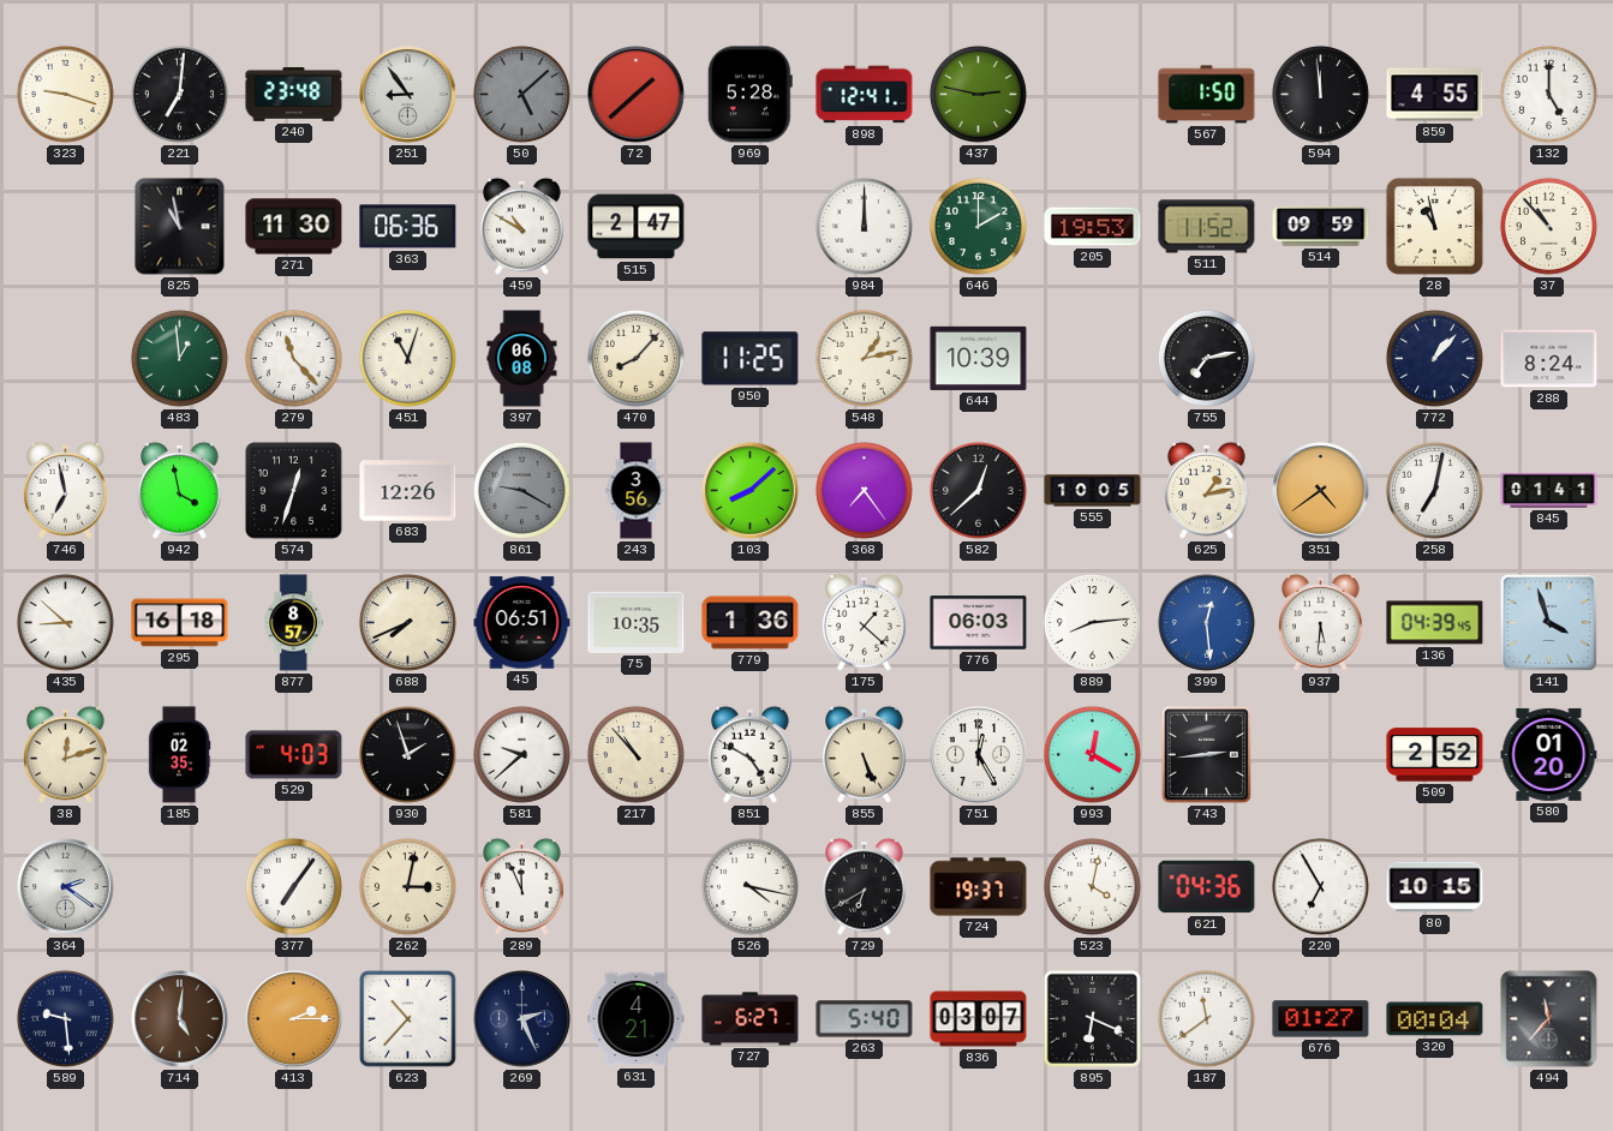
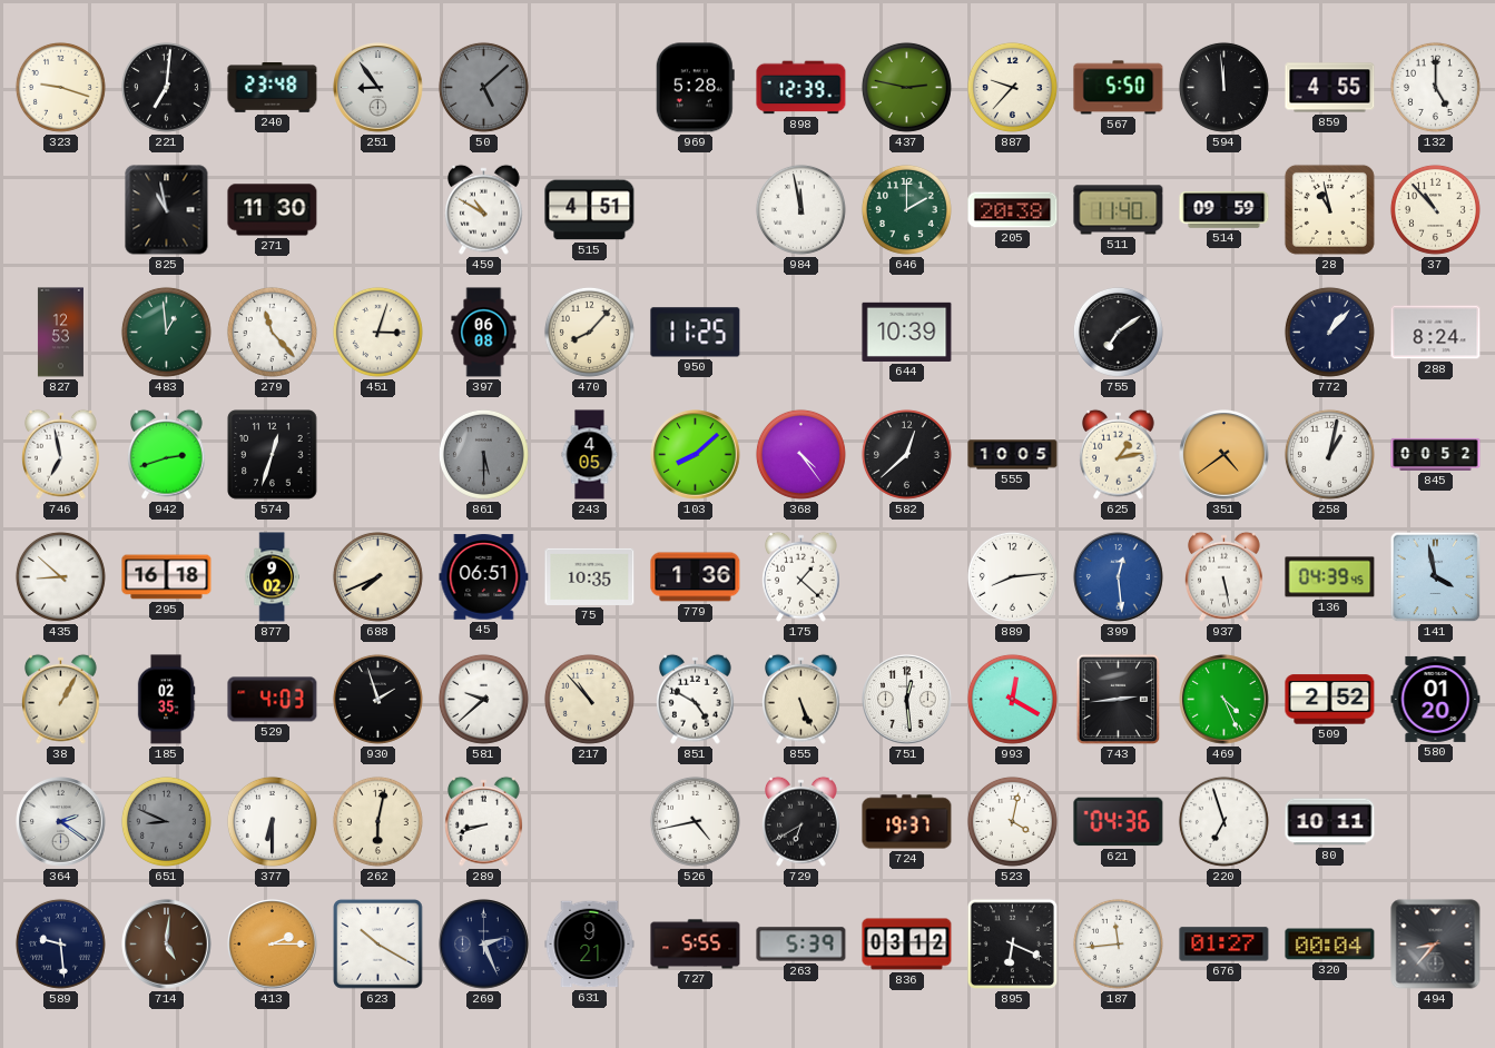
72: 1:38 -> none
898: 12:41 -> 12:39
887: none -> 9:37
567: 1:50 -> 5:50
363: 06:36 -> none
515: 2:47 -> 4:51
984: 12:00 -> 11:58
205: 19:53 -> 20:38
511: 11:52 -> 11:40
827: none -> 12:53
451: 11:03 -> 3:03
548: 1:13 -> none
755: 7:13 -> 7:09
942: 3:58 -> 2:42
683: 12:26 -> none
861: 9:20 -> 5:30
243: 3:56 -> 4:05
368: 7:24 -> 4:24
258: 7:02 -> 1:02
845: 01:41 -> 00:52
877: 8:57 -> 9:02
776: 06:03 -> none
937: 5:31 -> 5:28
141: 3:57 -> 3:58
38: 12:12 -> 1:05
751: 12:25 -> 12:29
469: none -> 4:26
651: none -> 8:49
377: 7:06 -> 6:30
262: 3:02 -> 6:02
289: 11:56 -> 8:42
526: 4:17 -> 4:43
220: 6:55 -> 6:57
80: 10:15 -> 10:11
623: 10:37 -> 10:20
631: 4:21 -> 9:21
727: 6:27 -> 5:55
263: 5:40 -> 5:39
836: 03:07 -> 03:12
187: 11:39 -> 11:44
494: 11:37 -> 8:37
